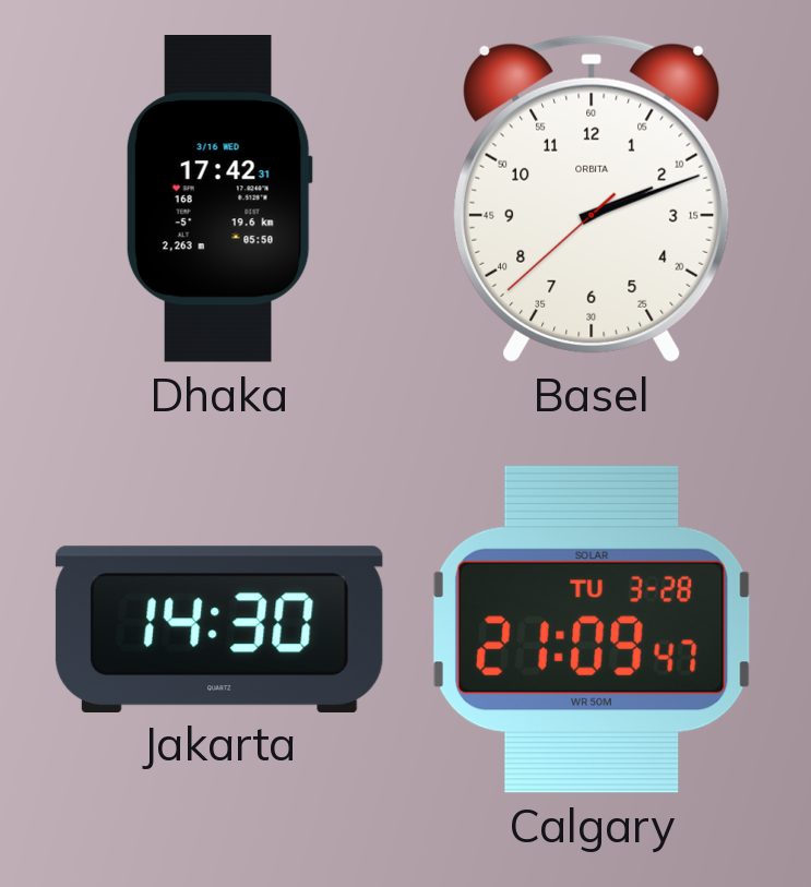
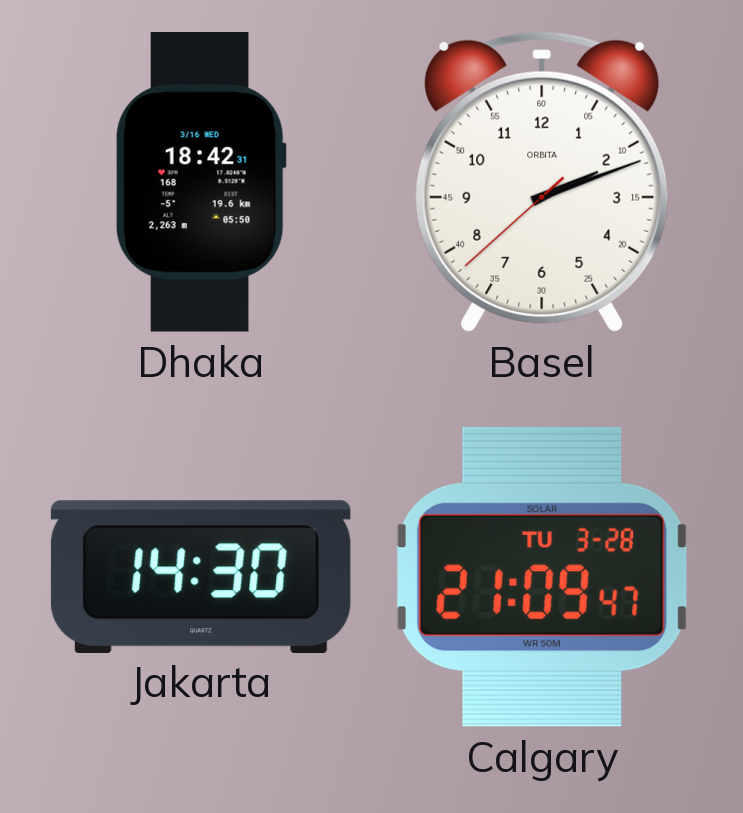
Dhaka: 17:42 -> 18:42
